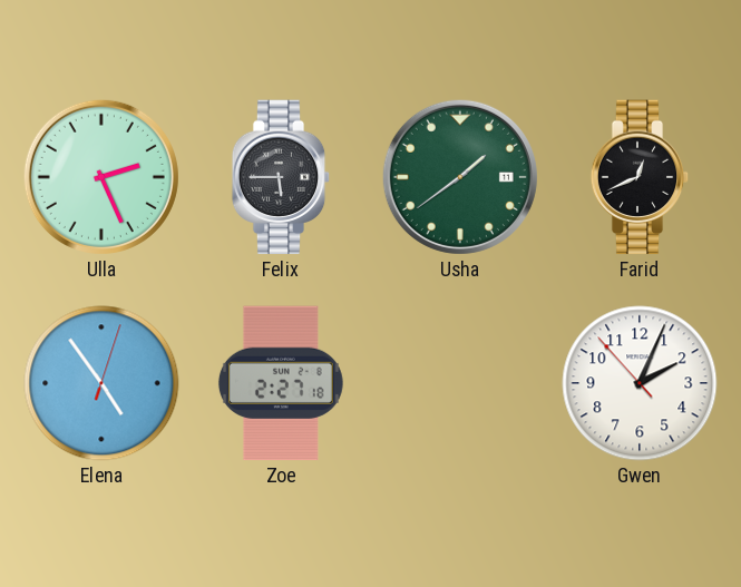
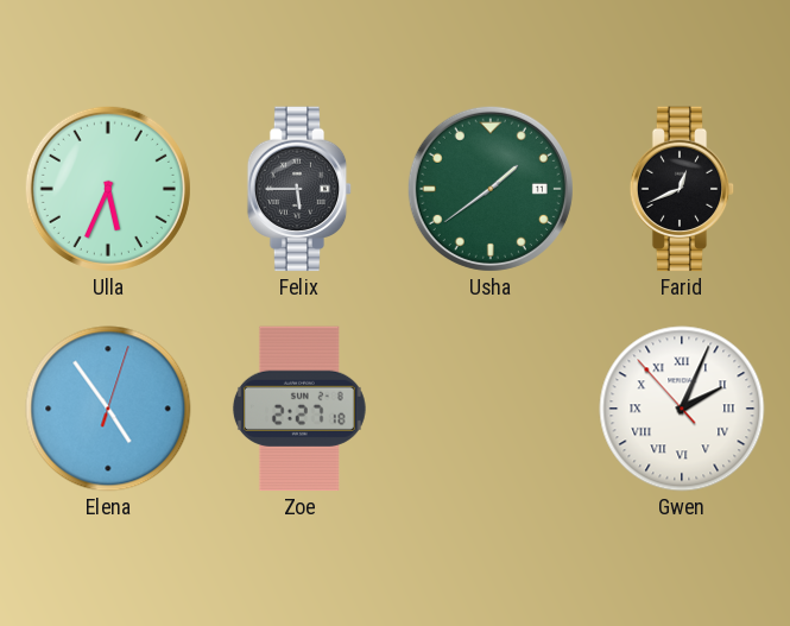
Ulla: 2:26 -> 5:34
Gwen numerals: Arabic -> Roman
